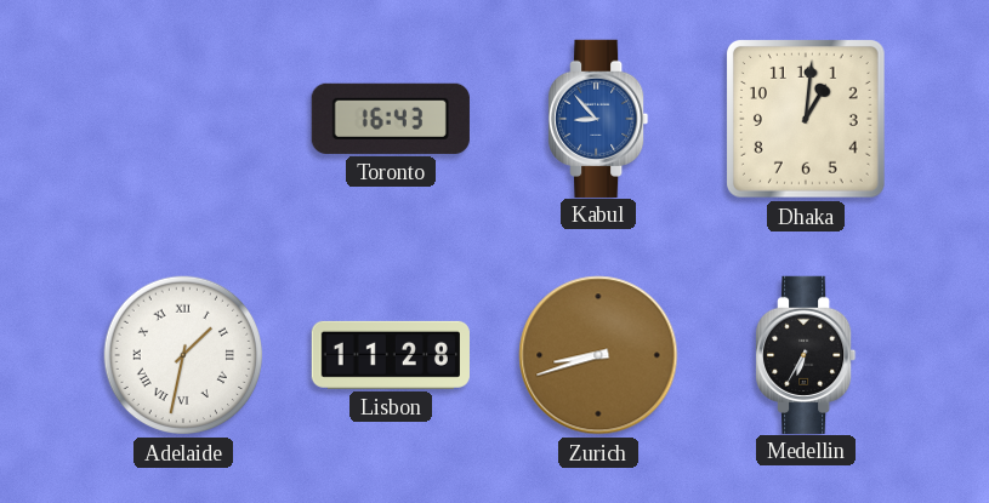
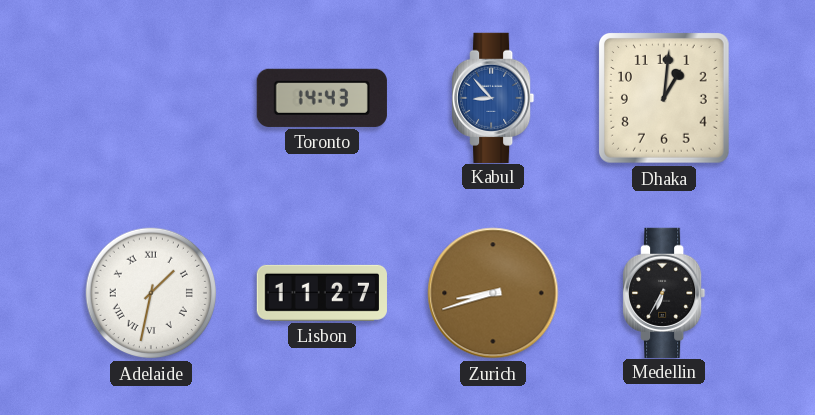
Toronto: 16:43 -> 14:43
Lisbon: 11:28 -> 11:27
